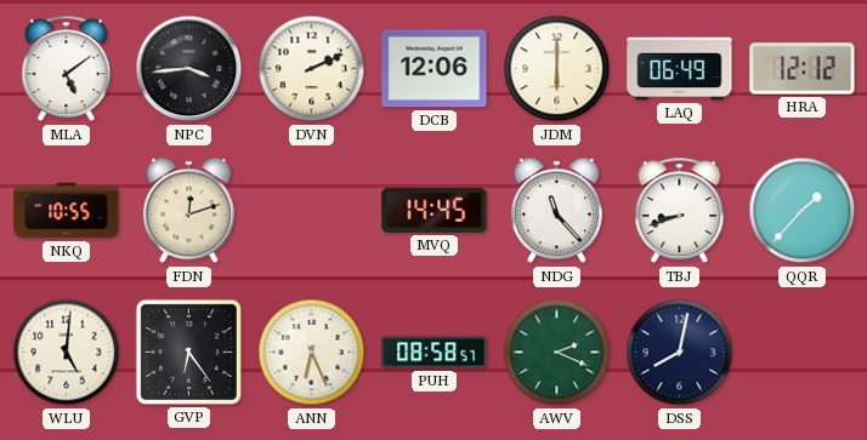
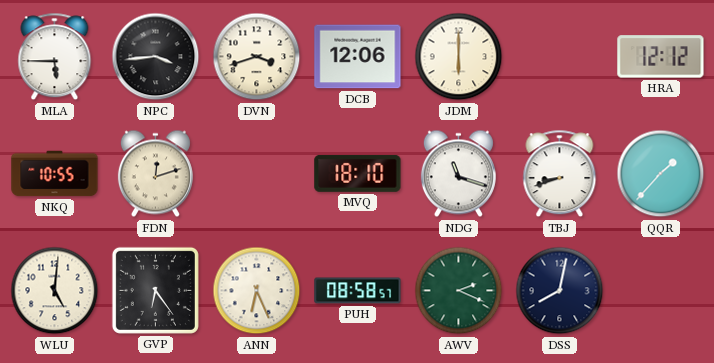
MLA: 5:09 -> 5:45
DVN: 2:11 -> 3:42
LAQ: 06:49 -> none
MVQ: 14:45 -> 18:10
NDG: 11:23 -> 11:18
